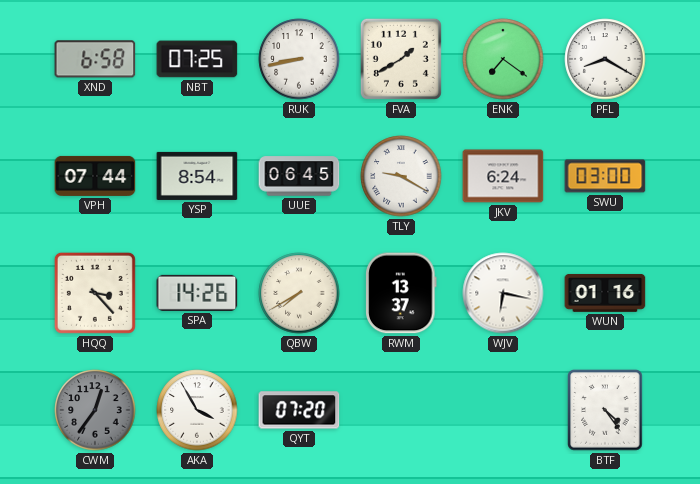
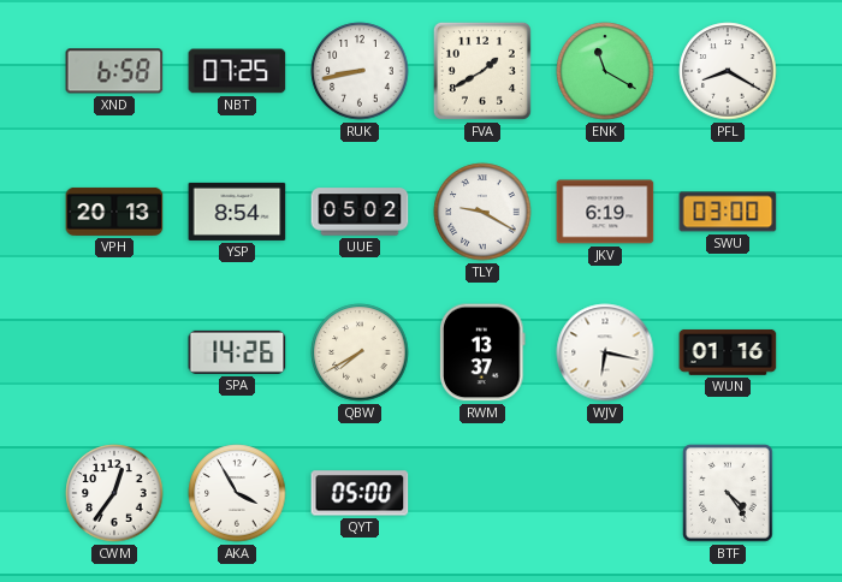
ENK: 7:21 -> 11:20
VPH: 07:44 -> 20:13
UUE: 06:45 -> 05:02
JKV: 6:24 -> 6:19
HQQ: 3:23 -> none
CWM dial: grey -> white
QYT: 07:20 -> 05:00
